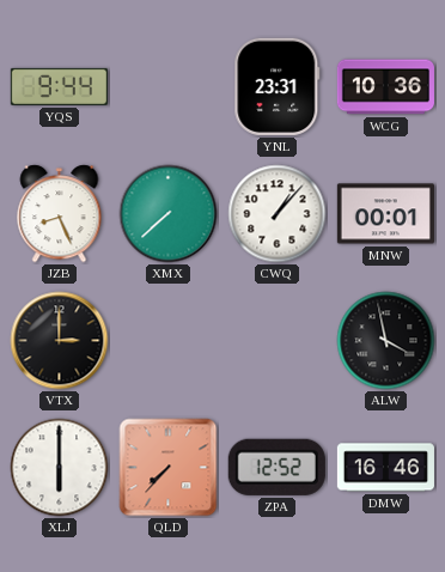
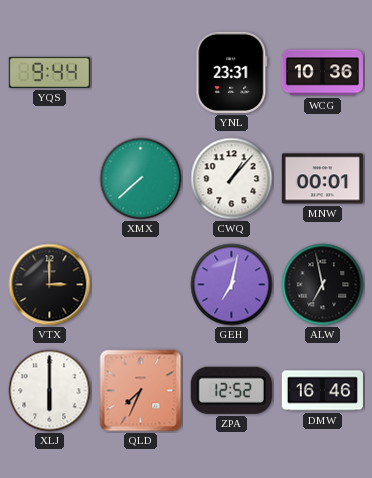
JZB: 8:26 -> none
GEH: none -> 7:02
ALW: 3:58 -> 6:58
QLD: 7:37 -> 7:34
